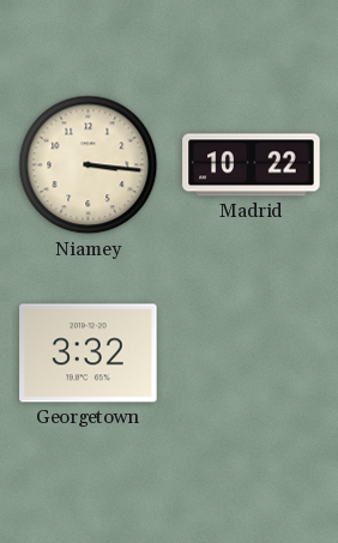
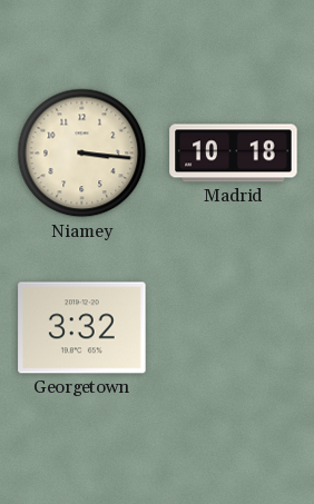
Madrid: 10:22 -> 10:18
